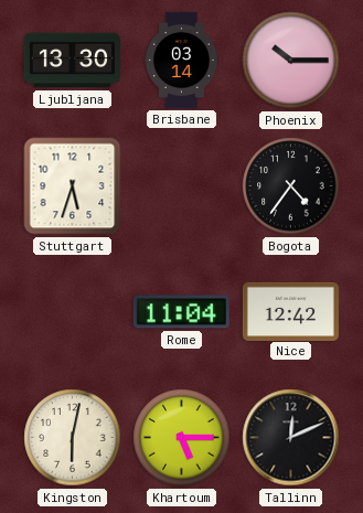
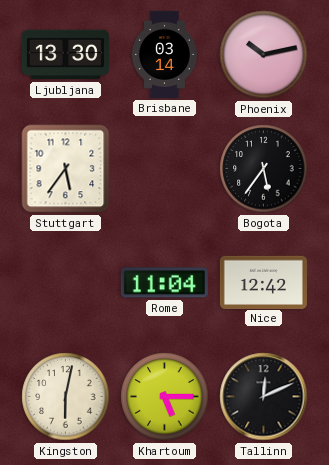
Phoenix: 10:15 -> 10:13
Stuttgart: 5:33 -> 5:36
Bogota: 4:36 -> 5:36
